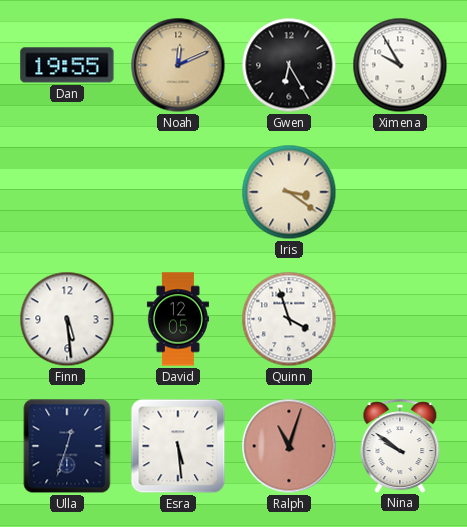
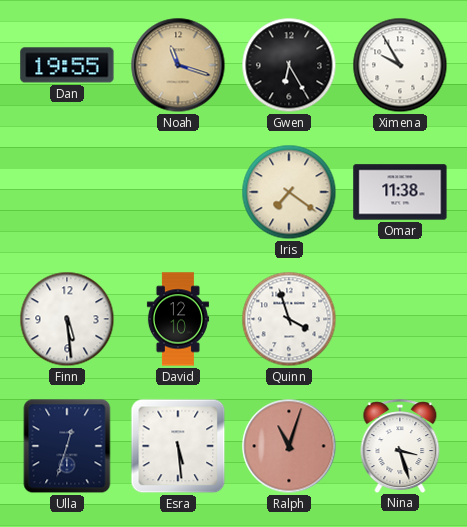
Noah: 12:11 -> 11:18
Iris: 3:21 -> 7:21
Omar: none -> 11:38
David: 12:05 -> 12:10
Nina: 9:51 -> 3:27
